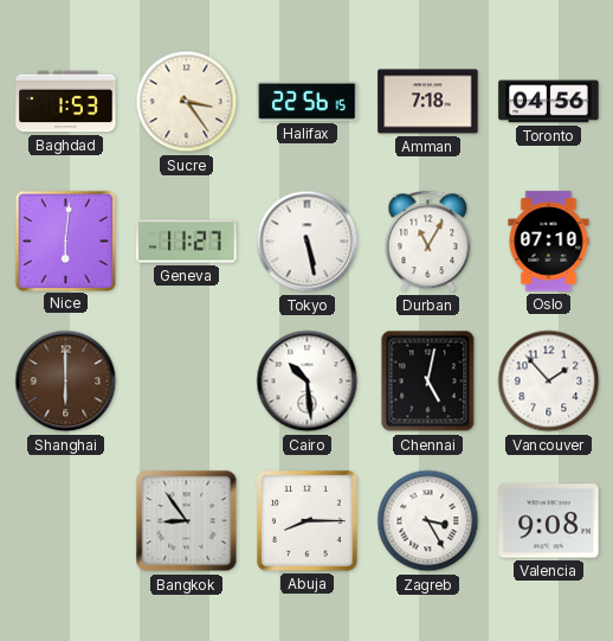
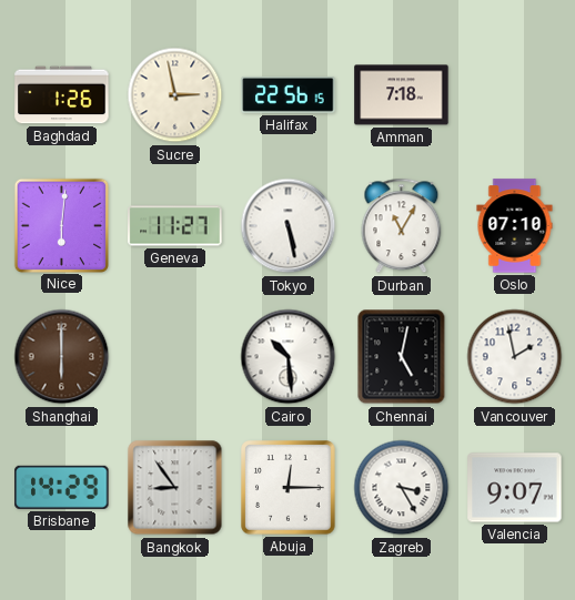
Baghdad: 1:53 -> 1:26
Sucre: 3:24 -> 2:58
Toronto: 04:56 -> none
Vancouver: 1:53 -> 1:58
Brisbane: none -> 14:29
Abuja: 8:15 -> 12:15
Valencia: 9:08 -> 9:07
